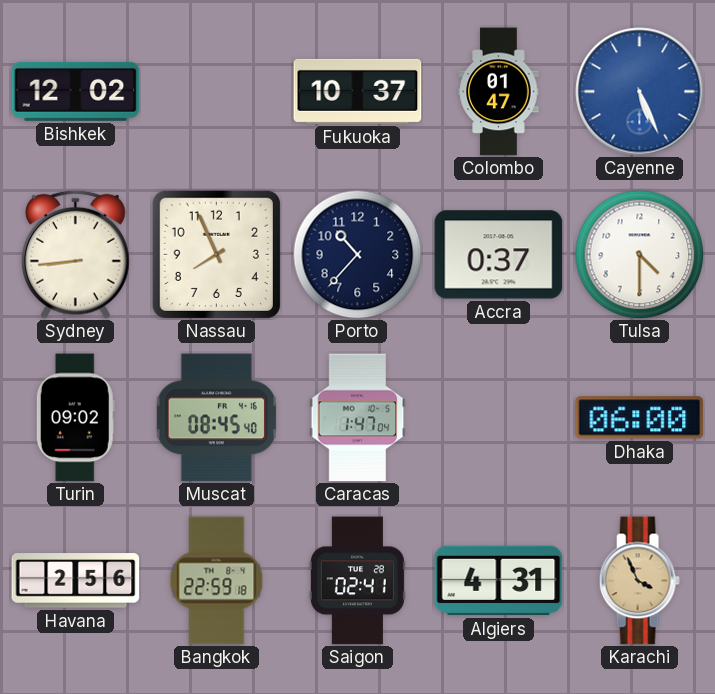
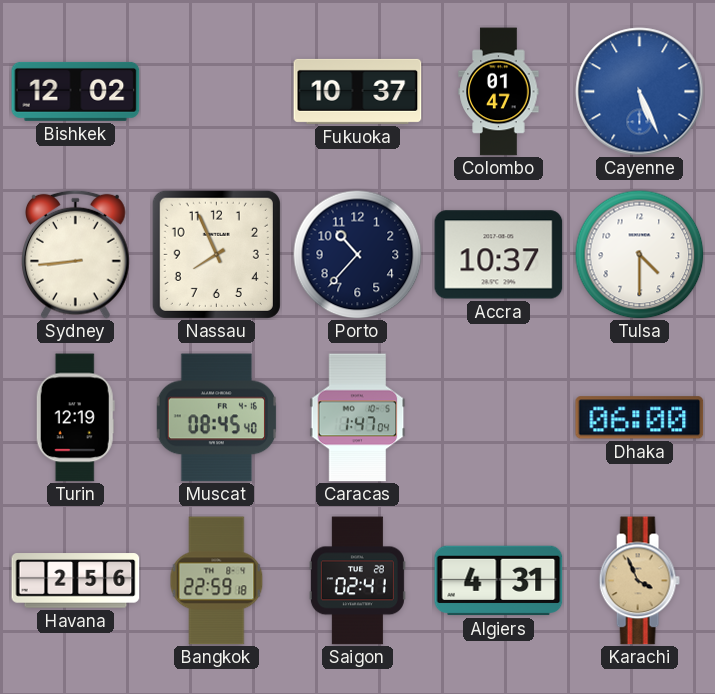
Accra: 0:37 -> 10:37
Turin: 09:02 -> 12:19
